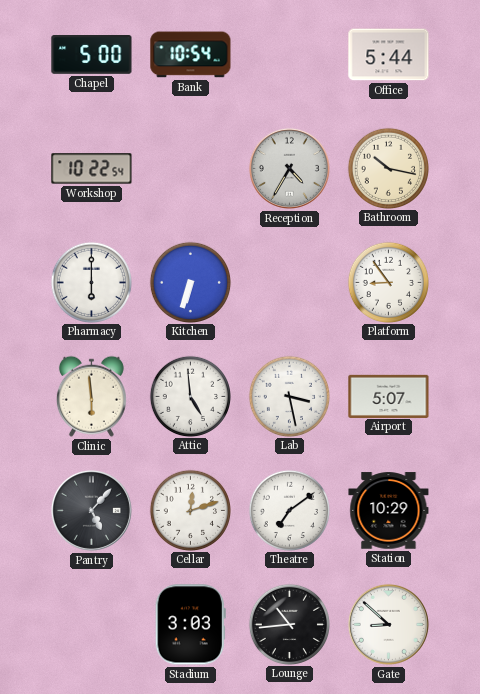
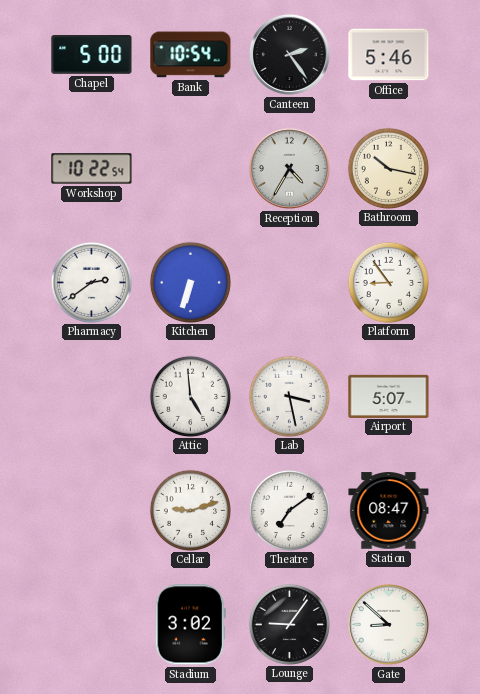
Canteen: none -> 2:24
Office: 5:44 -> 5:46
Pharmacy: 6:00 -> 2:39
Clinic: 5:59 -> none
Pantry: 5:07 -> none
Cellar: 12:12 -> 9:12
Station: 10:29 -> 08:47
Stadium: 3:03 -> 3:02
Lounge: 10:44 -> 9:06
